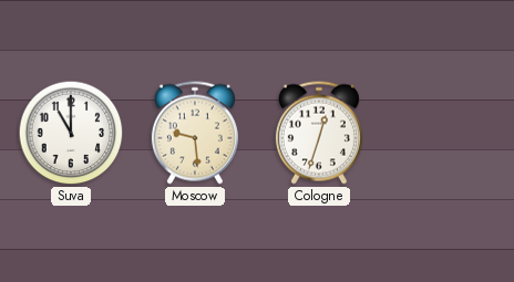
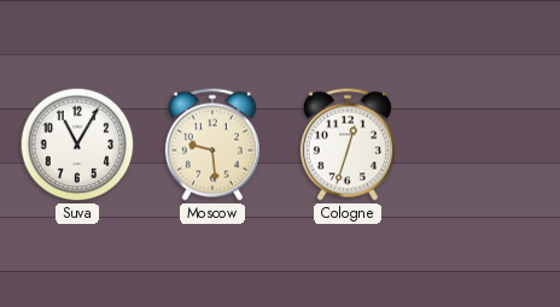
Suva: 11:00 -> 11:05
